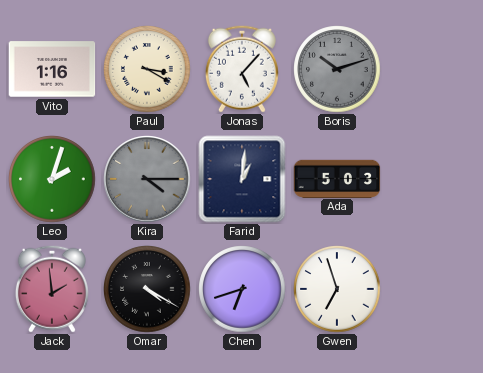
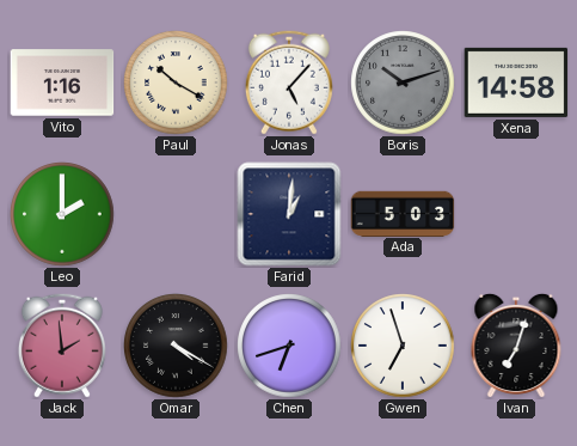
Paul: 3:20 -> 10:20
Xena: none -> 14:58
Leo: 2:03 -> 2:00
Kira: 4:15 -> none
Ivan: none -> 7:03
